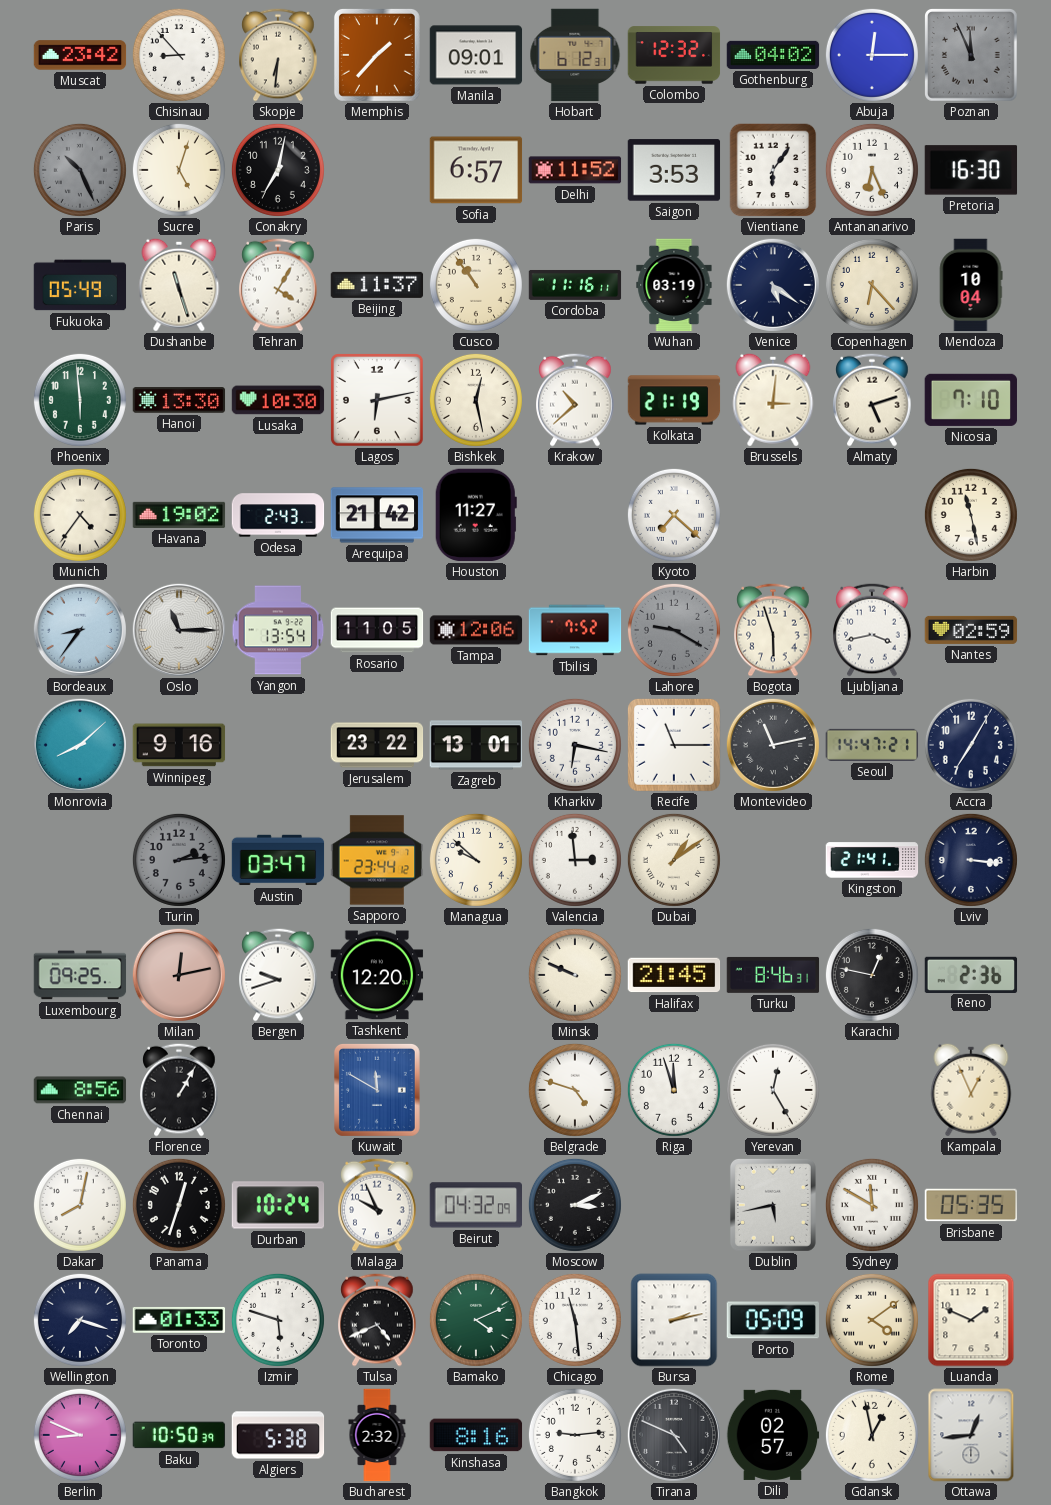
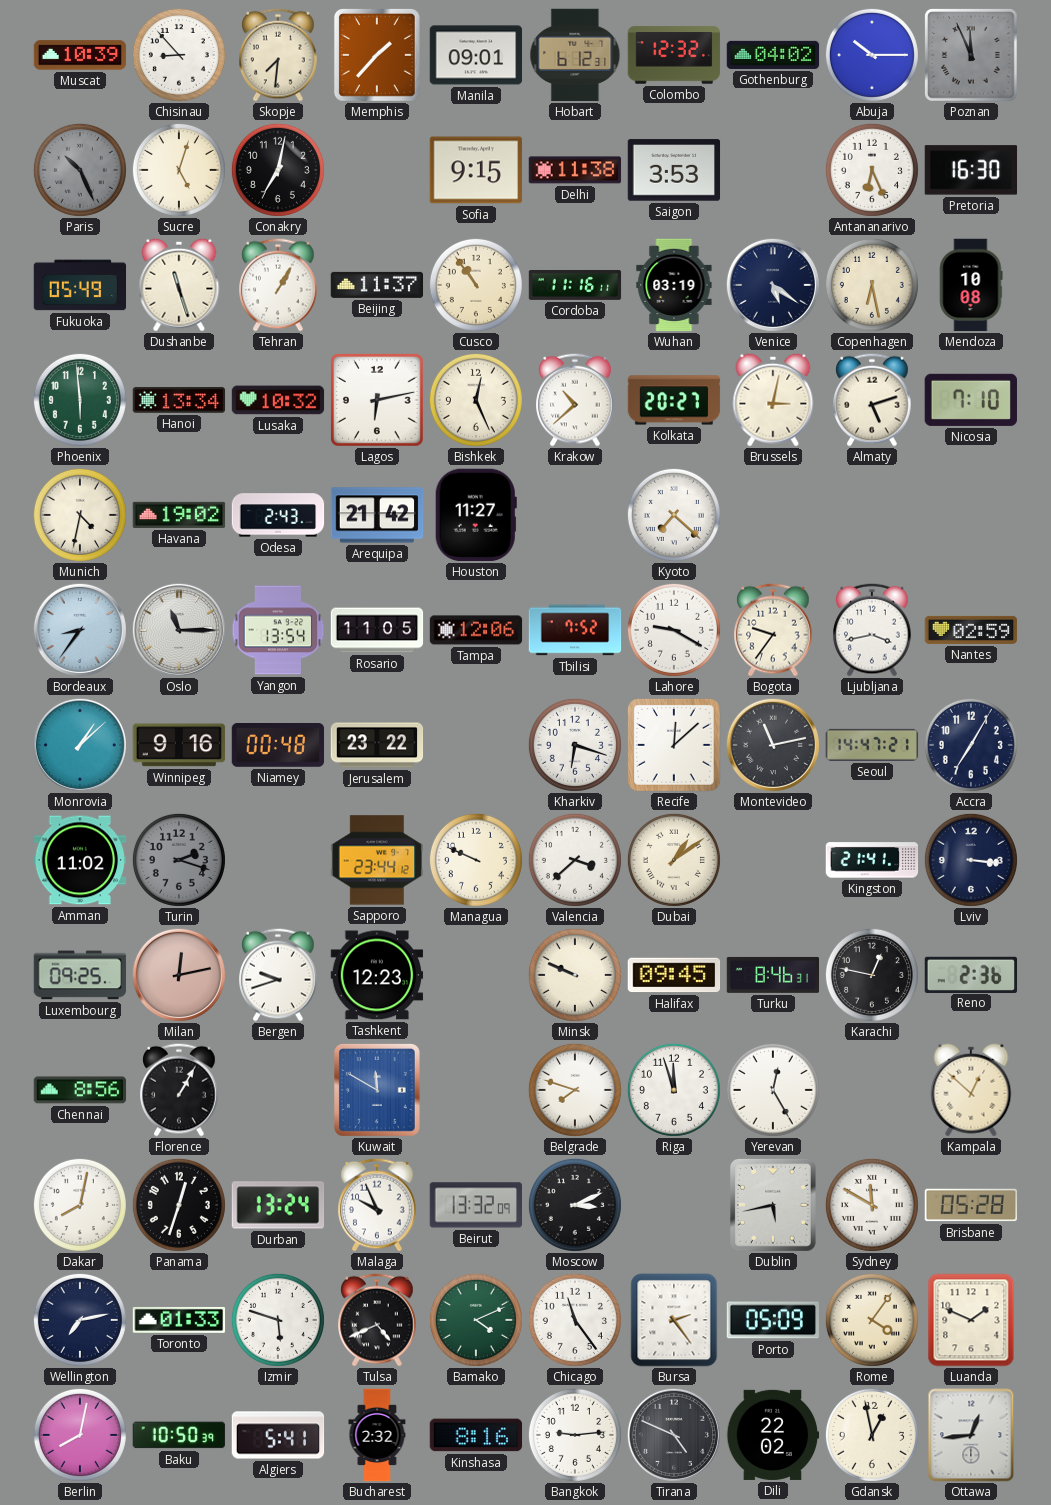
Muscat: 23:42 -> 10:39
Skopje: 6:31 -> 7:31
Abuja: 12:15 -> 10:15
Sofia: 6:57 -> 9:15
Delhi: 11:52 -> 11:38
Vientiane: 6:06 -> none
Tehran: 4:05 -> 1:05
Copenhagen: 6:23 -> 6:28
Mendoza: 10:04 -> 10:08
Hanoi: 13:30 -> 13:34
Lusaka: 10:30 -> 10:32
Bishkek: 12:28 -> 12:26
Kolkata: 21:19 -> 20:27
Brussels: 3:01 -> 3:02
Munich: 4:36 -> 4:32
Harbin: 11:28 -> none
Lahore dial: grey -> white
Bogota: 5:57 -> 9:36
Monrovia: 8:08 -> 1:08
Niamey: none -> 00:48
Zagreb: 13:01 -> none
Kharkiv: 6:17 -> 6:18
Recife: 11:15 -> 12:08
Amman: none -> 11:02
Turin: 2:14 -> 2:18
Austin: 03:47 -> none
Managua: 9:52 -> 9:49
Valencia: 2:59 -> 3:38
Tashkent: 12:20 -> 12:23
Halifax: 21:45 -> 09:45
Belgrade: 4:48 -> 7:48
Kampala: 12:56 -> 12:52
Durban: 10:24 -> 13:24
Beirut: 04:32 -> 13:32
Brisbane: 05:35 -> 05:28
Wellington: 7:18 -> 7:13
Chicago: 11:29 -> 11:24
Bursa: 2:13 -> 2:24
Rome: 4:09 -> 4:06
Berlin: 8:49 -> 8:02
Algiers: 5:38 -> 5:41
Dili: 02:57 -> 22:02
